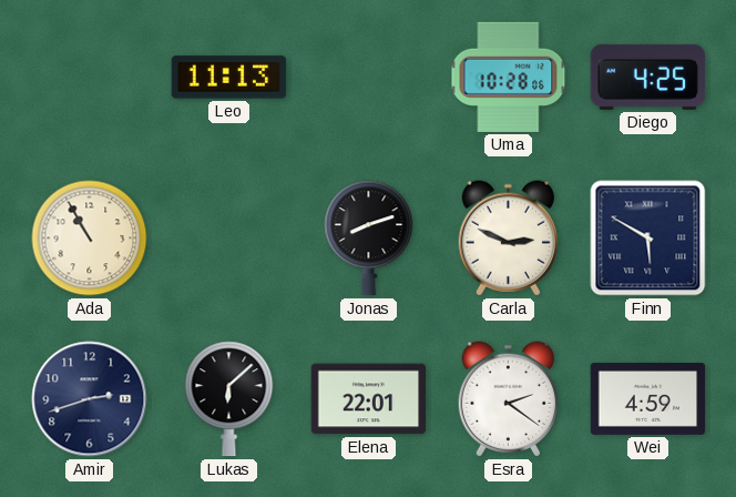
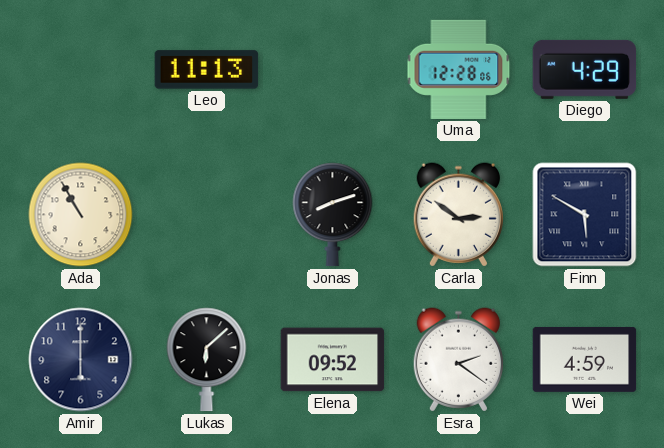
Uma: 10:28 -> 12:28
Diego: 4:25 -> 4:29
Carla: 2:49 -> 2:51
Amir: 2:42 -> 6:00
Elena: 22:01 -> 09:52
